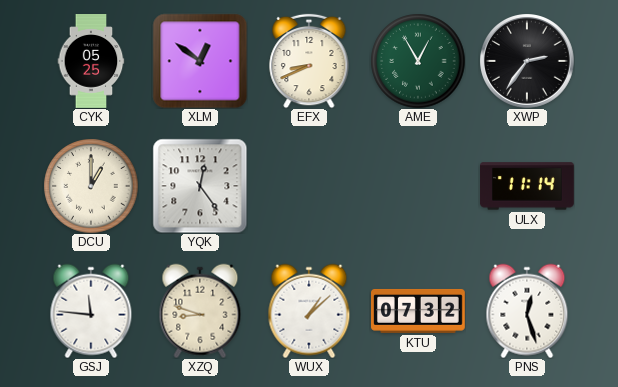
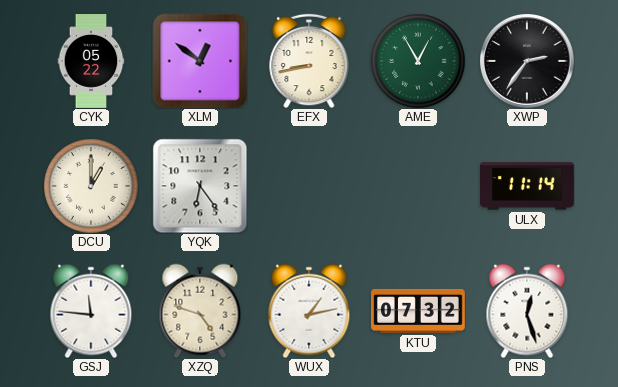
CYK: 05:25 -> 05:22
EFX: 8:41 -> 8:43
YQK: 12:24 -> 6:24
XZQ: 8:48 -> 4:48
WUX: 1:08 -> 1:13
